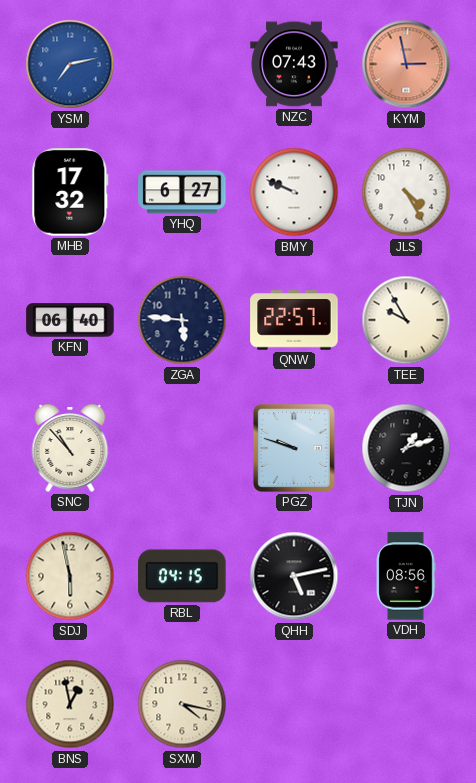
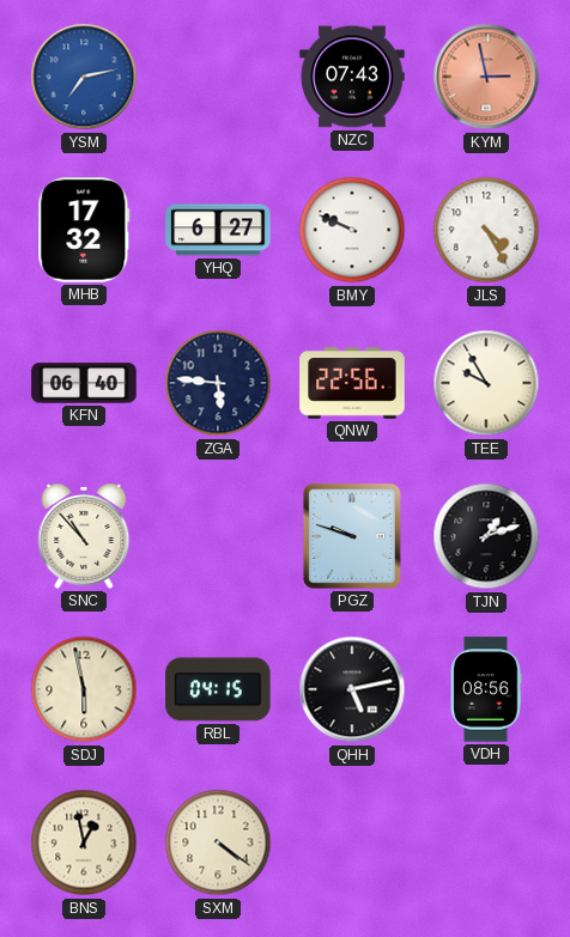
QNW: 22:57 -> 22:56
SXM: 4:17 -> 4:21
